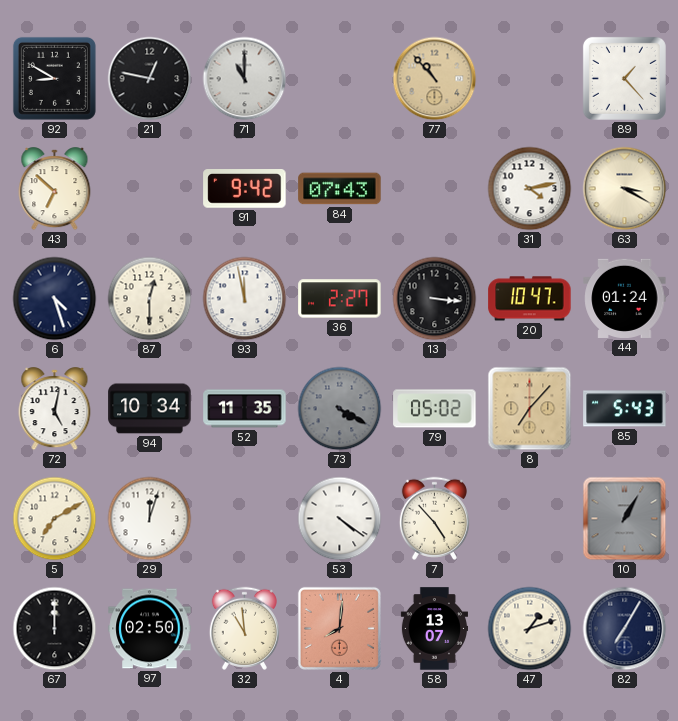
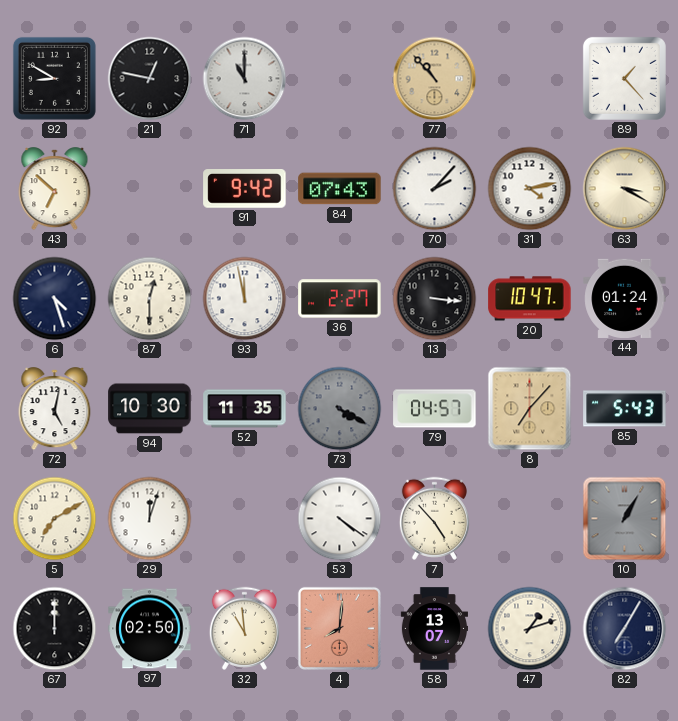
70: none -> 2:07
94: 10:34 -> 10:30
79: 05:02 -> 04:57
